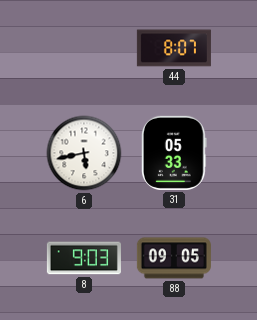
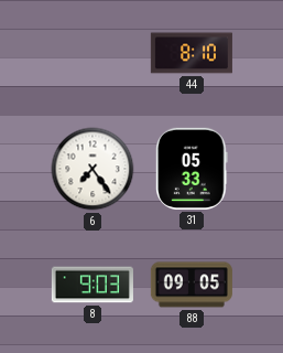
44: 8:07 -> 8:10
6: 5:43 -> 7:24
